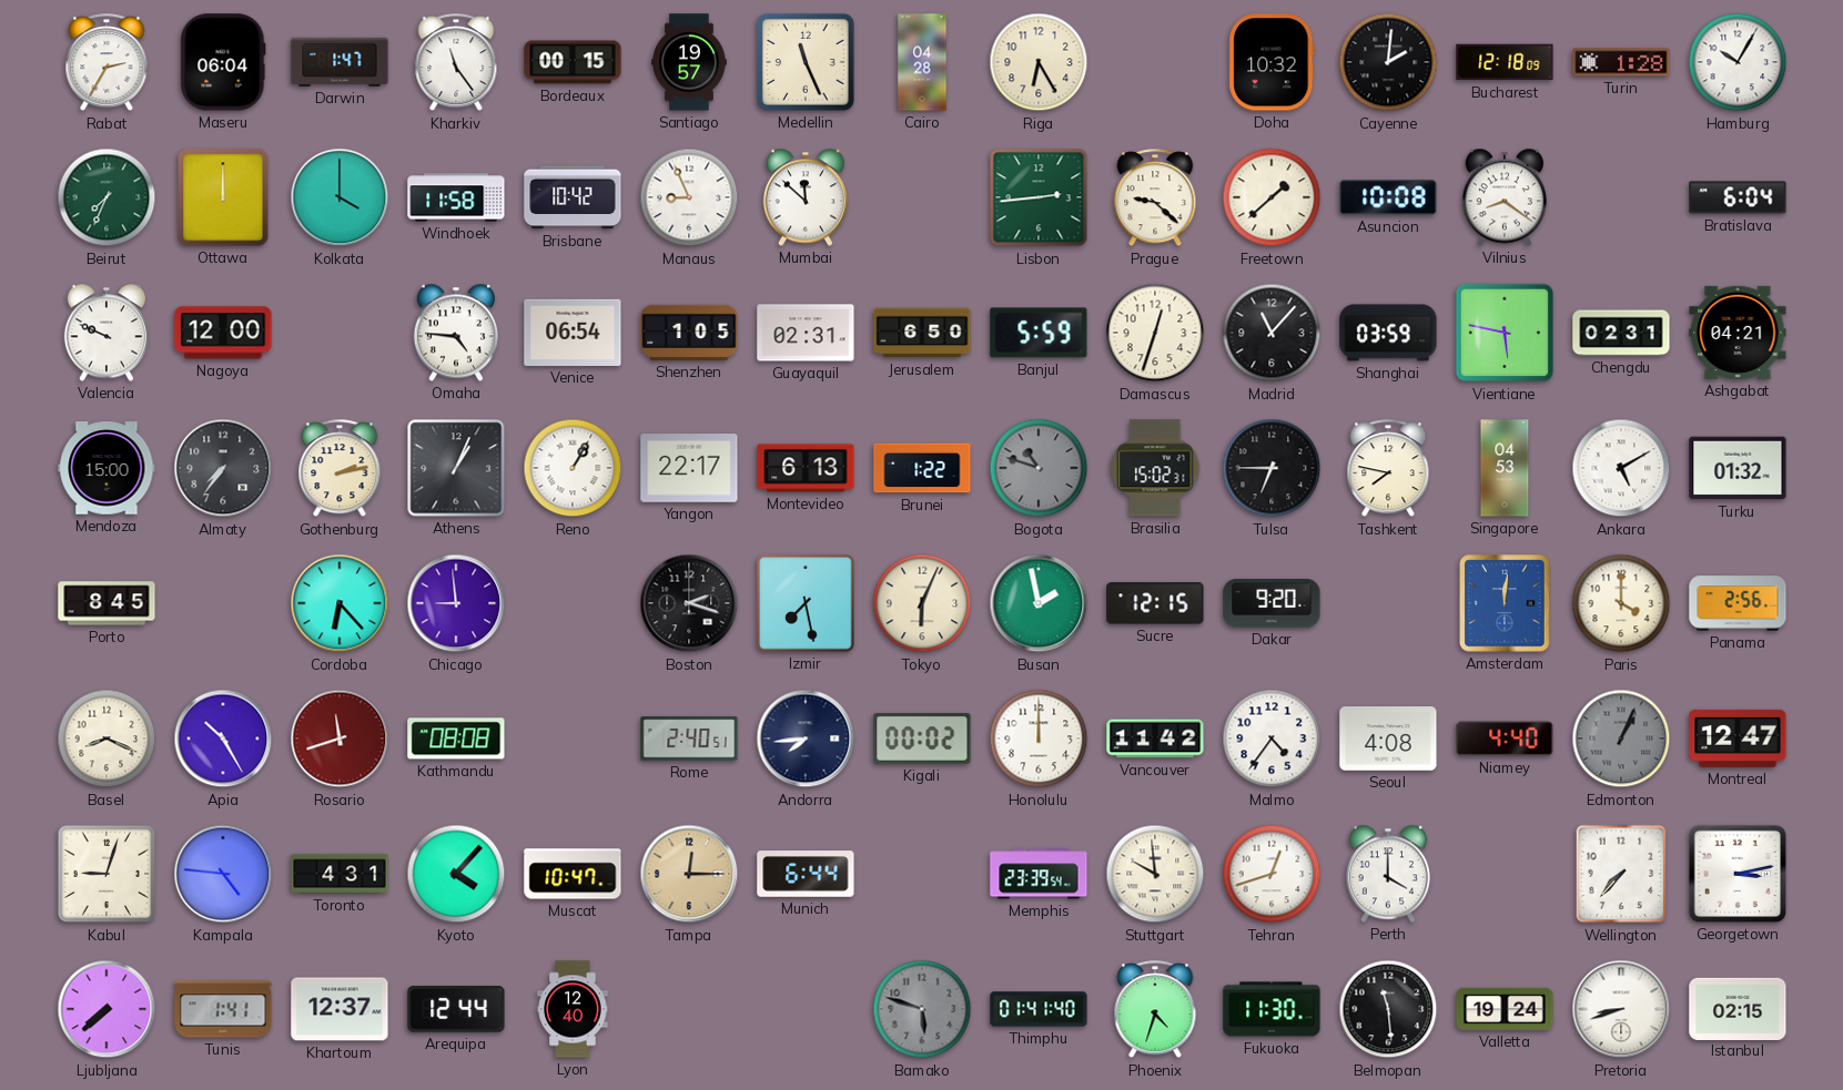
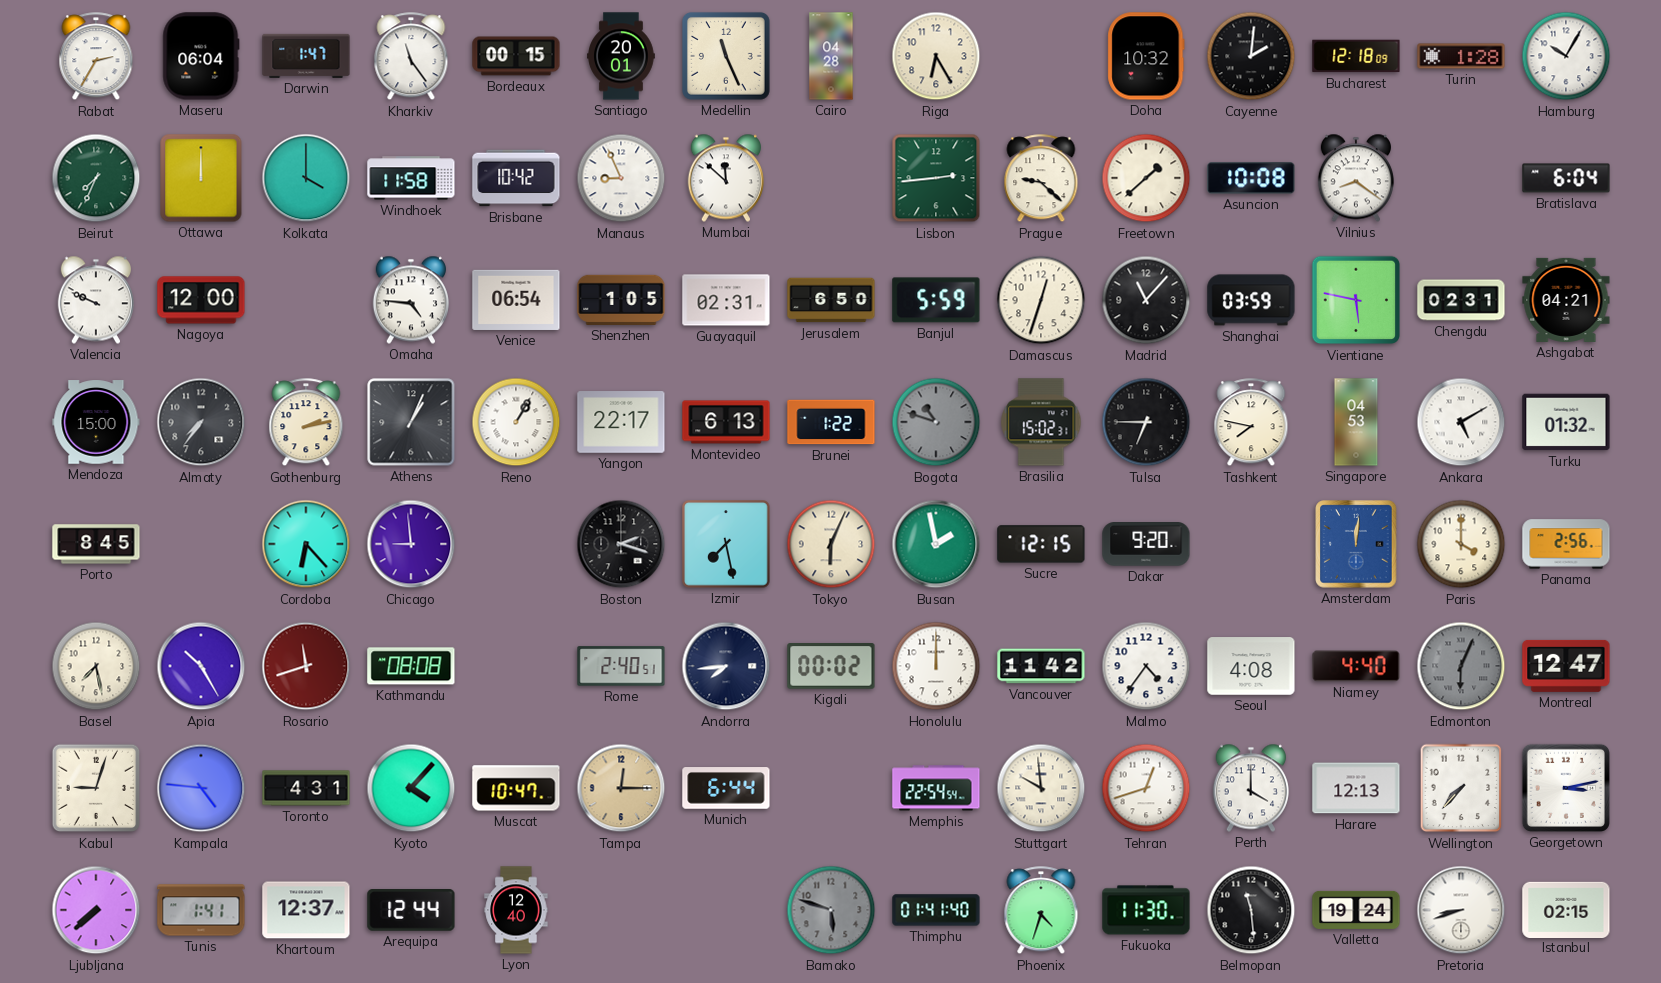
Santiago: 19:57 -> 20:01
Basel: 8:19 -> 7:28
Edmonton: 1:04 -> 6:04
Memphis: 23:39 -> 22:54
Harare: none -> 12:13
